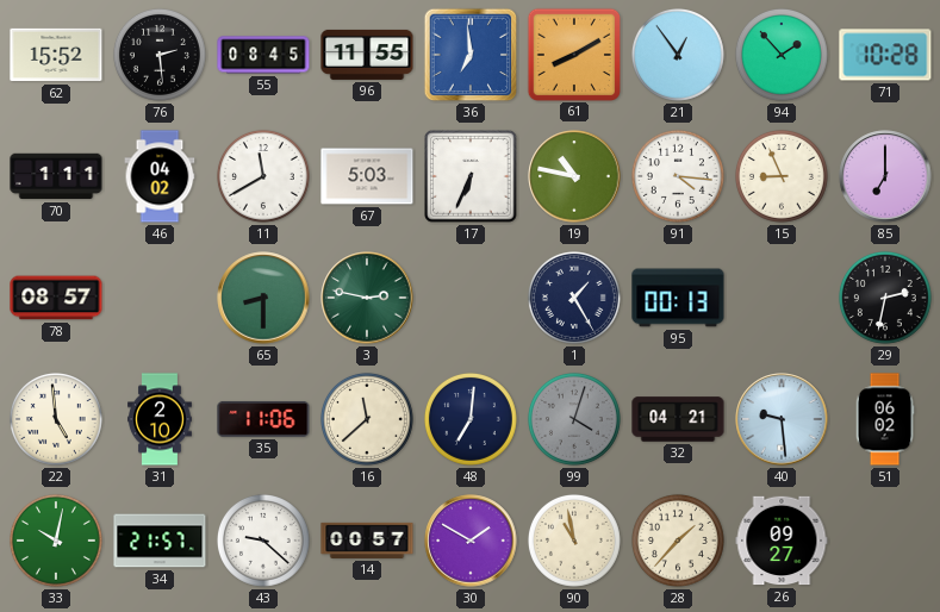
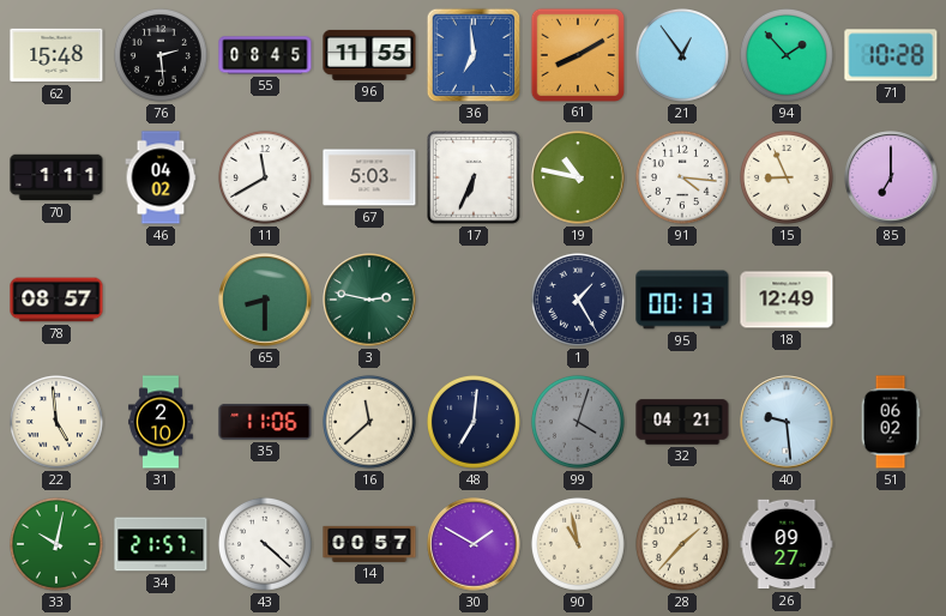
62: 15:52 -> 15:48
18: none -> 12:49
29: 2:32 -> none
43: 9:22 -> 4:22
